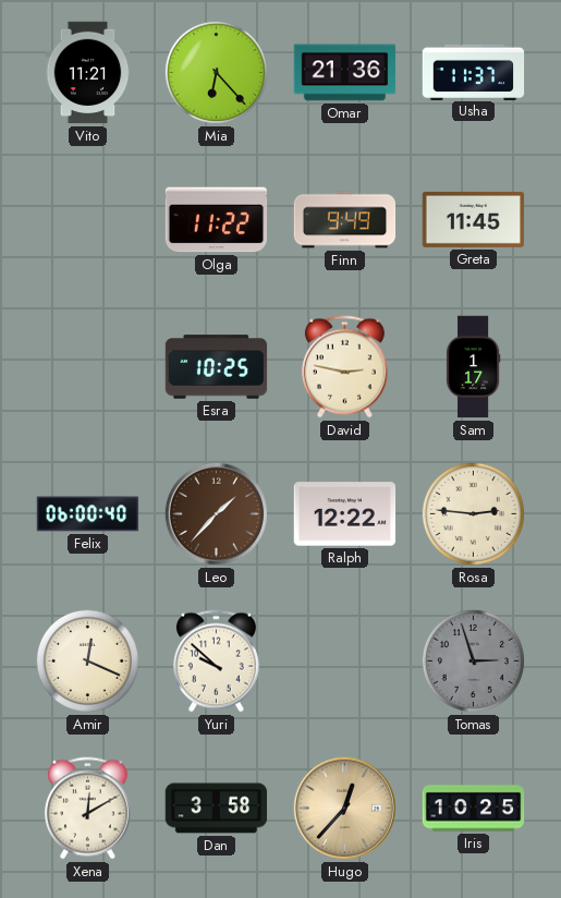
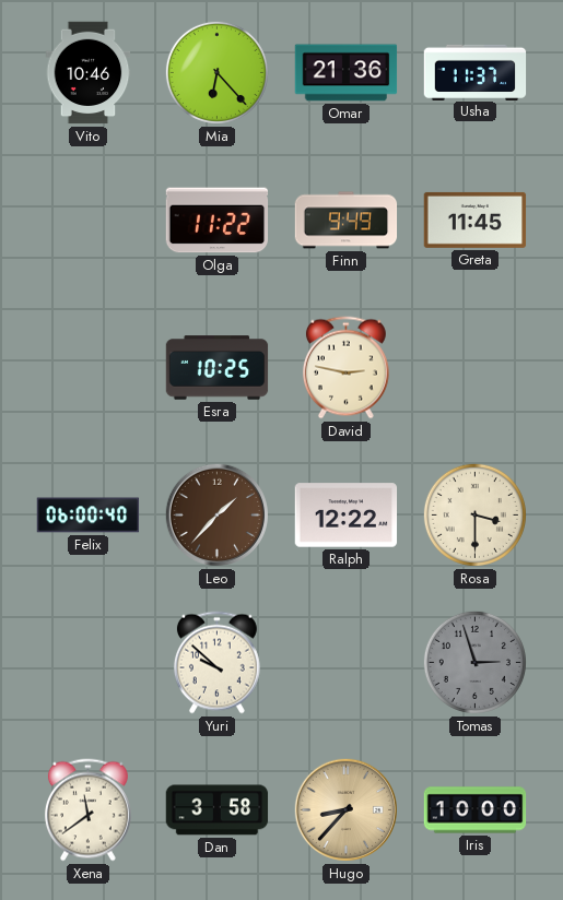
Vito: 11:21 -> 10:46
Sam: 1:17 -> none
Rosa: 2:46 -> 3:30
Amir: 12:19 -> none
Xena: 12:10 -> 11:39
Hugo: 12:37 -> 8:37
Iris: 10:25 -> 10:00
